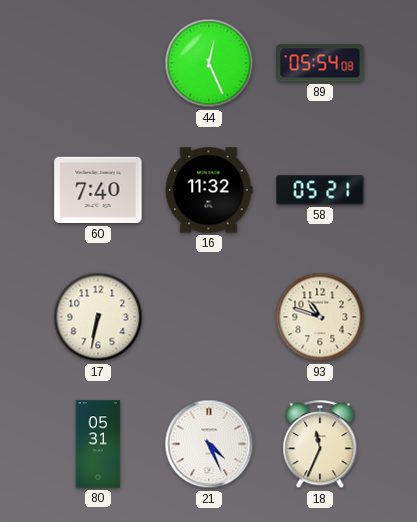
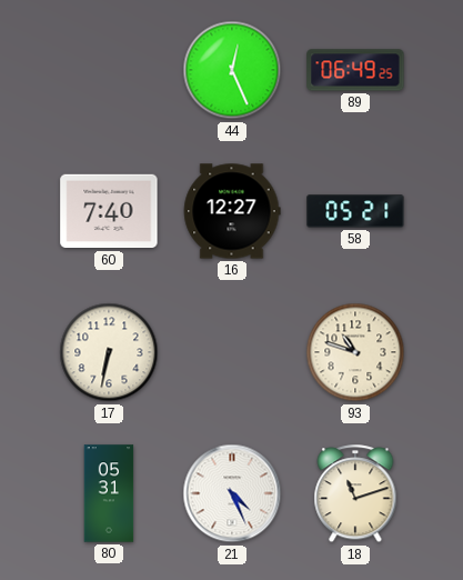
89: 05:54 -> 06:49
16: 11:32 -> 12:27
18: 11:34 -> 11:12
